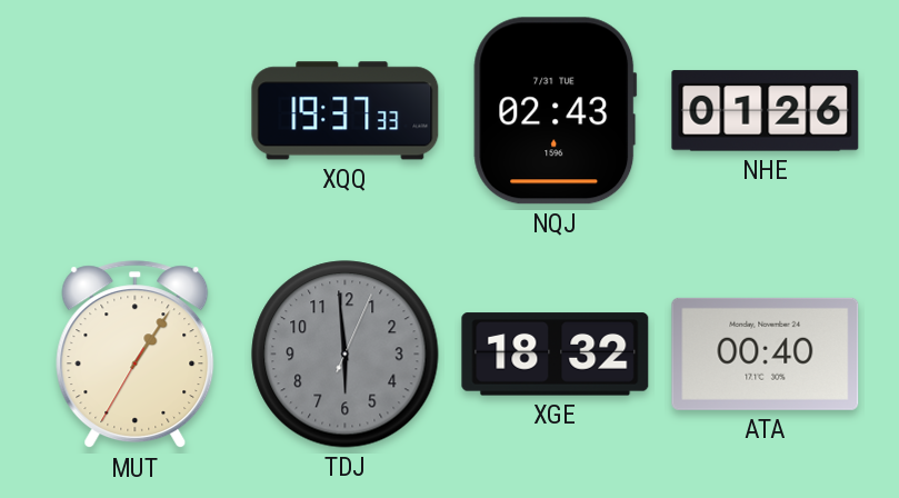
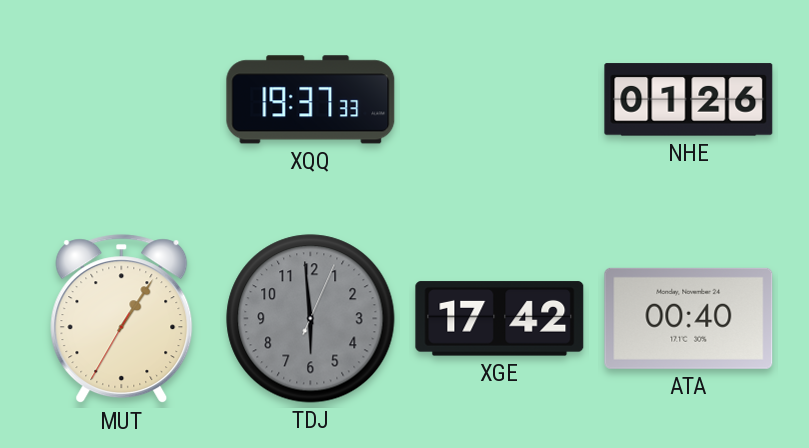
NQJ: 02:43 -> none
XGE: 18:32 -> 17:42
